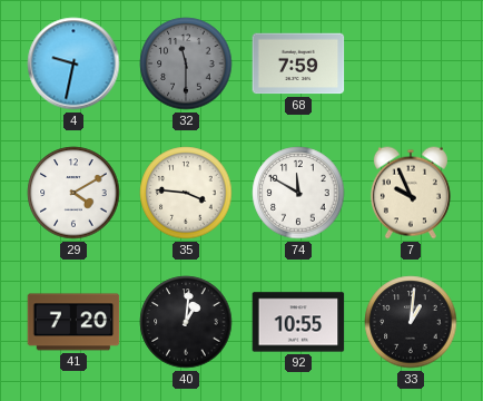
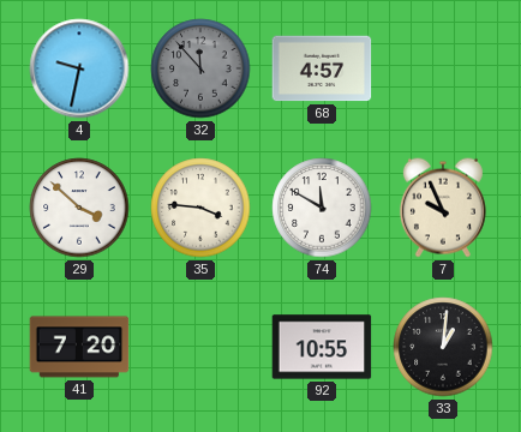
32: 11:30 -> 11:53
68: 7:59 -> 4:57
29: 4:10 -> 3:52
40: 1:01 -> none
